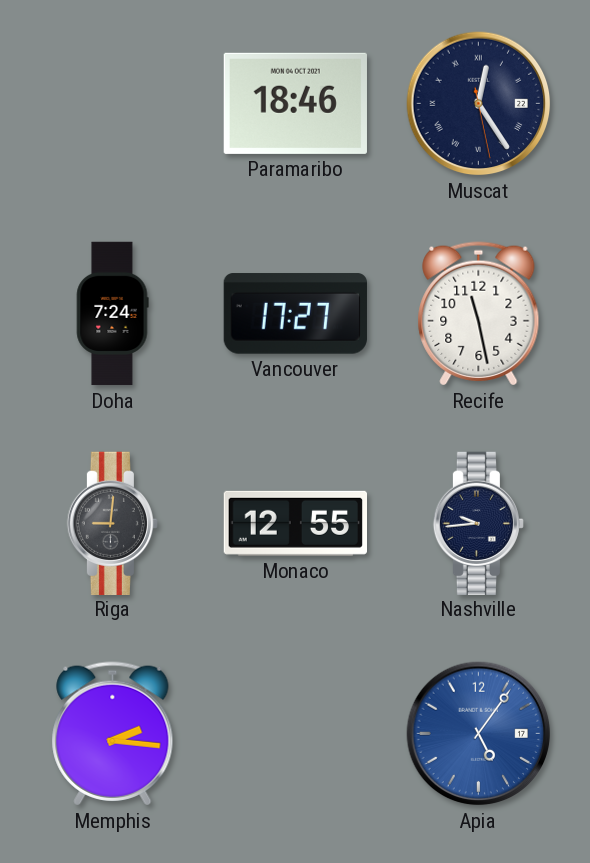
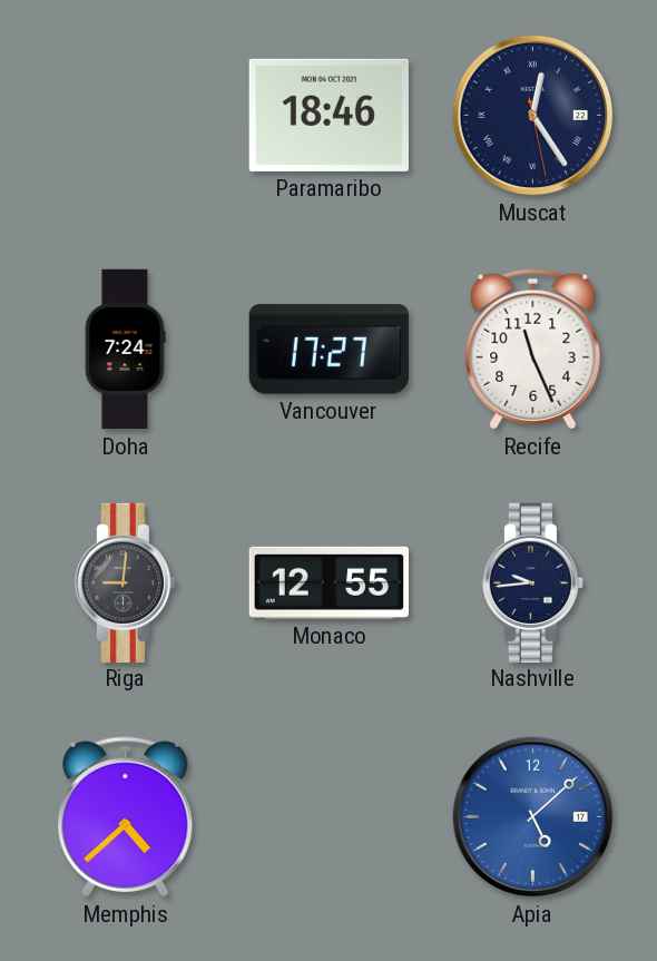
Recife: 11:28 -> 11:26
Memphis: 2:16 -> 4:38
Apia: 5:06 -> 5:08
